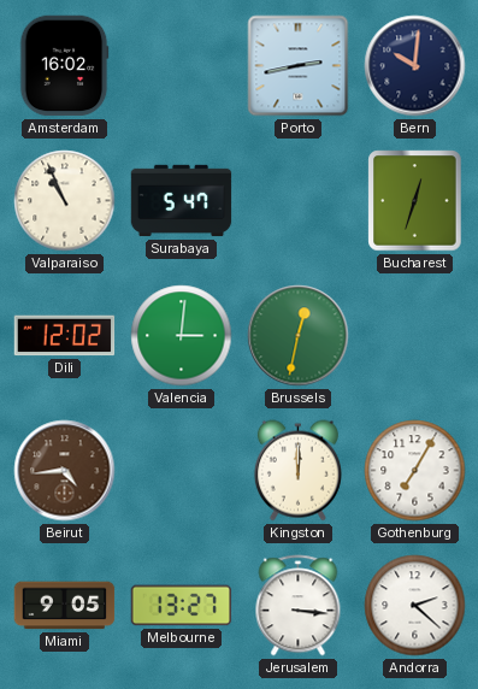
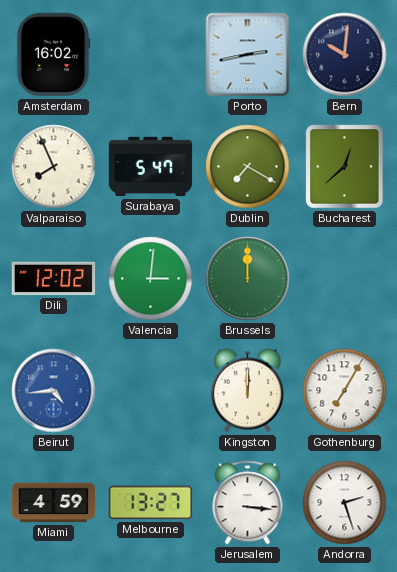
Valparaiso: 10:56 -> 7:56
Dublin: none -> 7:20
Bucharest: 12:33 -> 12:38
Brussels: 12:32 -> 12:00
Beirut dial: brown -> blue
Miami: 9:05 -> 4:59
Andorra: 2:22 -> 2:27
